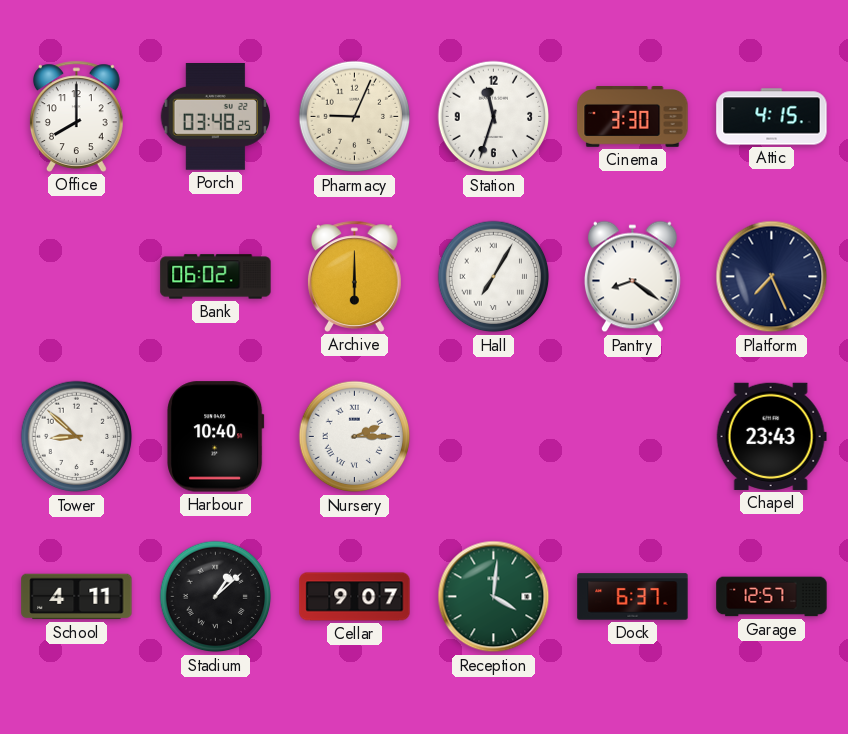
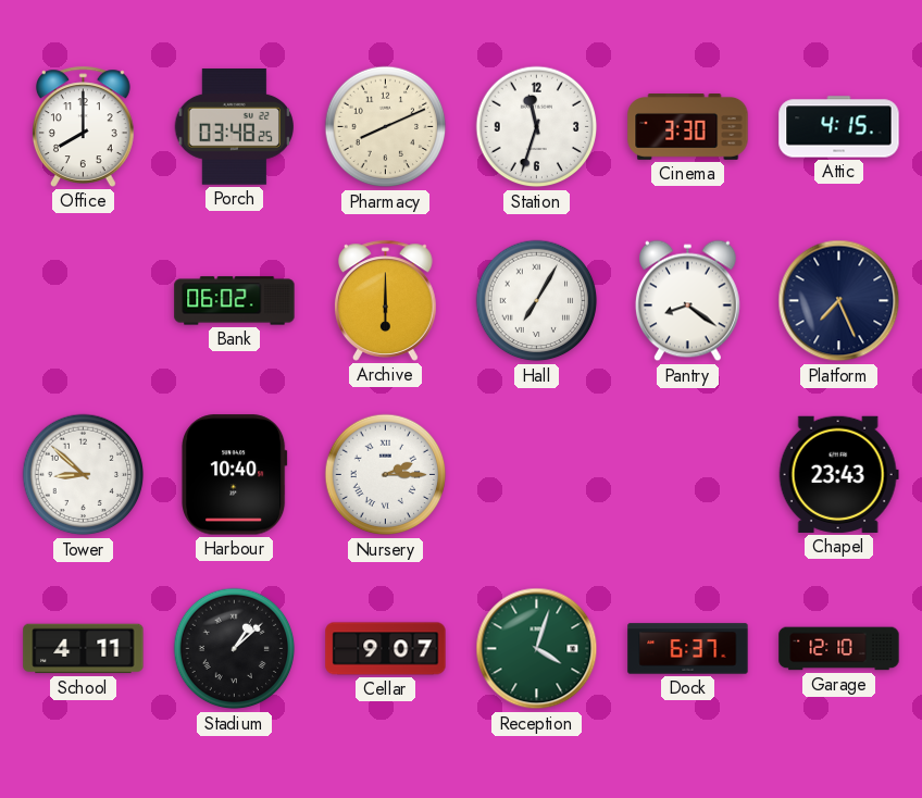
Pharmacy: 9:04 -> 8:11
Reception: 4:01 -> 4:03
Garage: 12:57 -> 12:10
